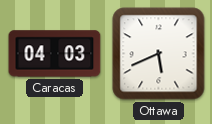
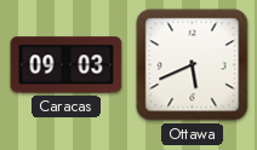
Caracas: 04:03 -> 09:03
